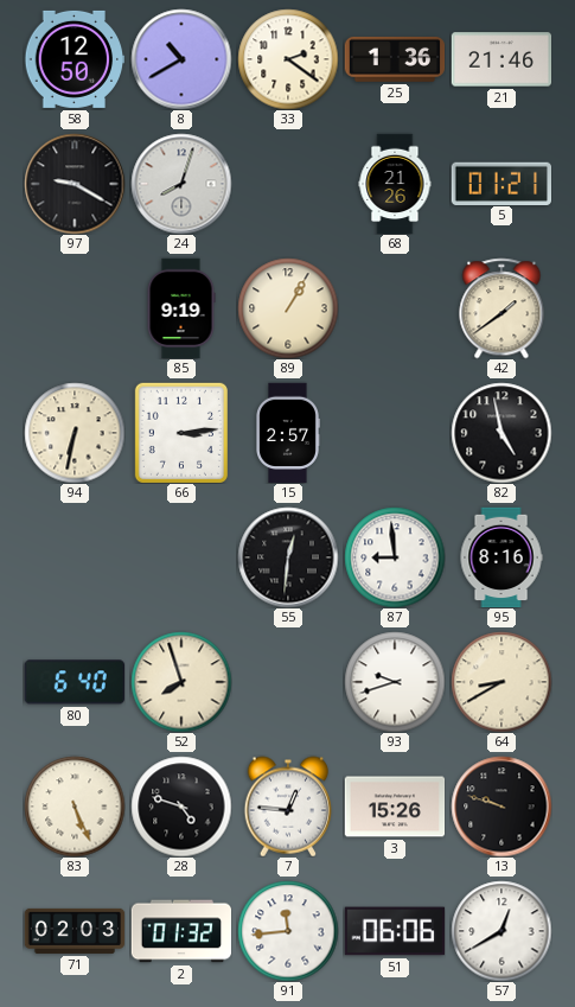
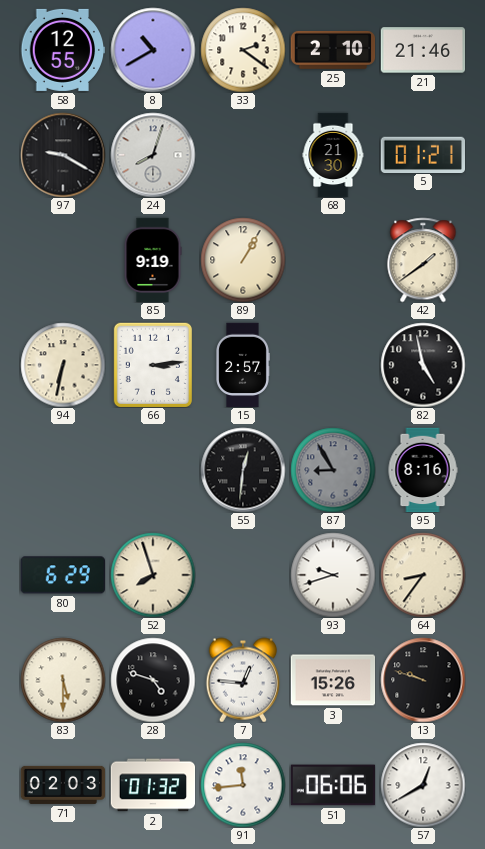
58: 12:50 -> 12:55
25: 1:36 -> 2:10
68: 21:26 -> 21:30
87: 8:59 -> 8:55
87 dial: white -> grey
80: 6:40 -> 6:29
64: 8:40 -> 8:36
83: 5:26 -> 5:30
